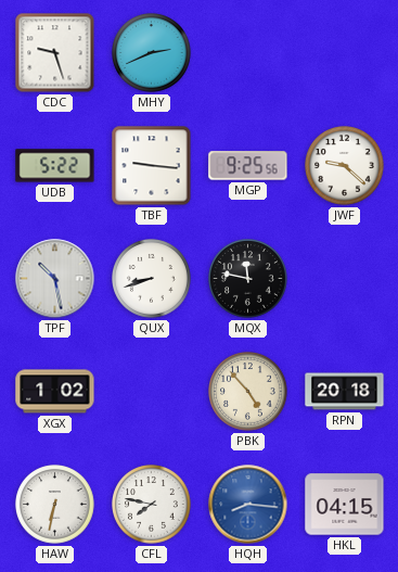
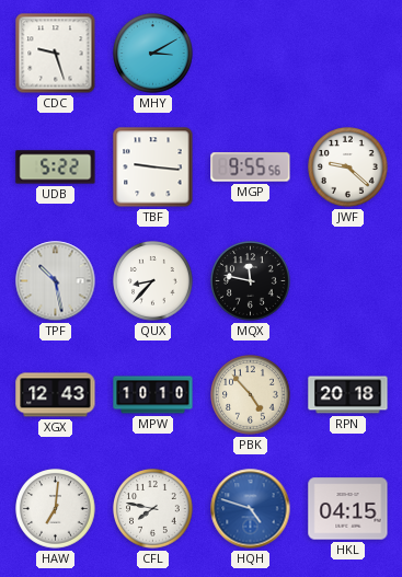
MHY: 2:41 -> 3:10
MGP: 9:25 -> 9:55
QUX: 8:42 -> 8:37
XGX: 1:02 -> 12:43
MPW: none -> 10:10
HAW: 6:32 -> 7:01
HQH: 8:16 -> 4:48
